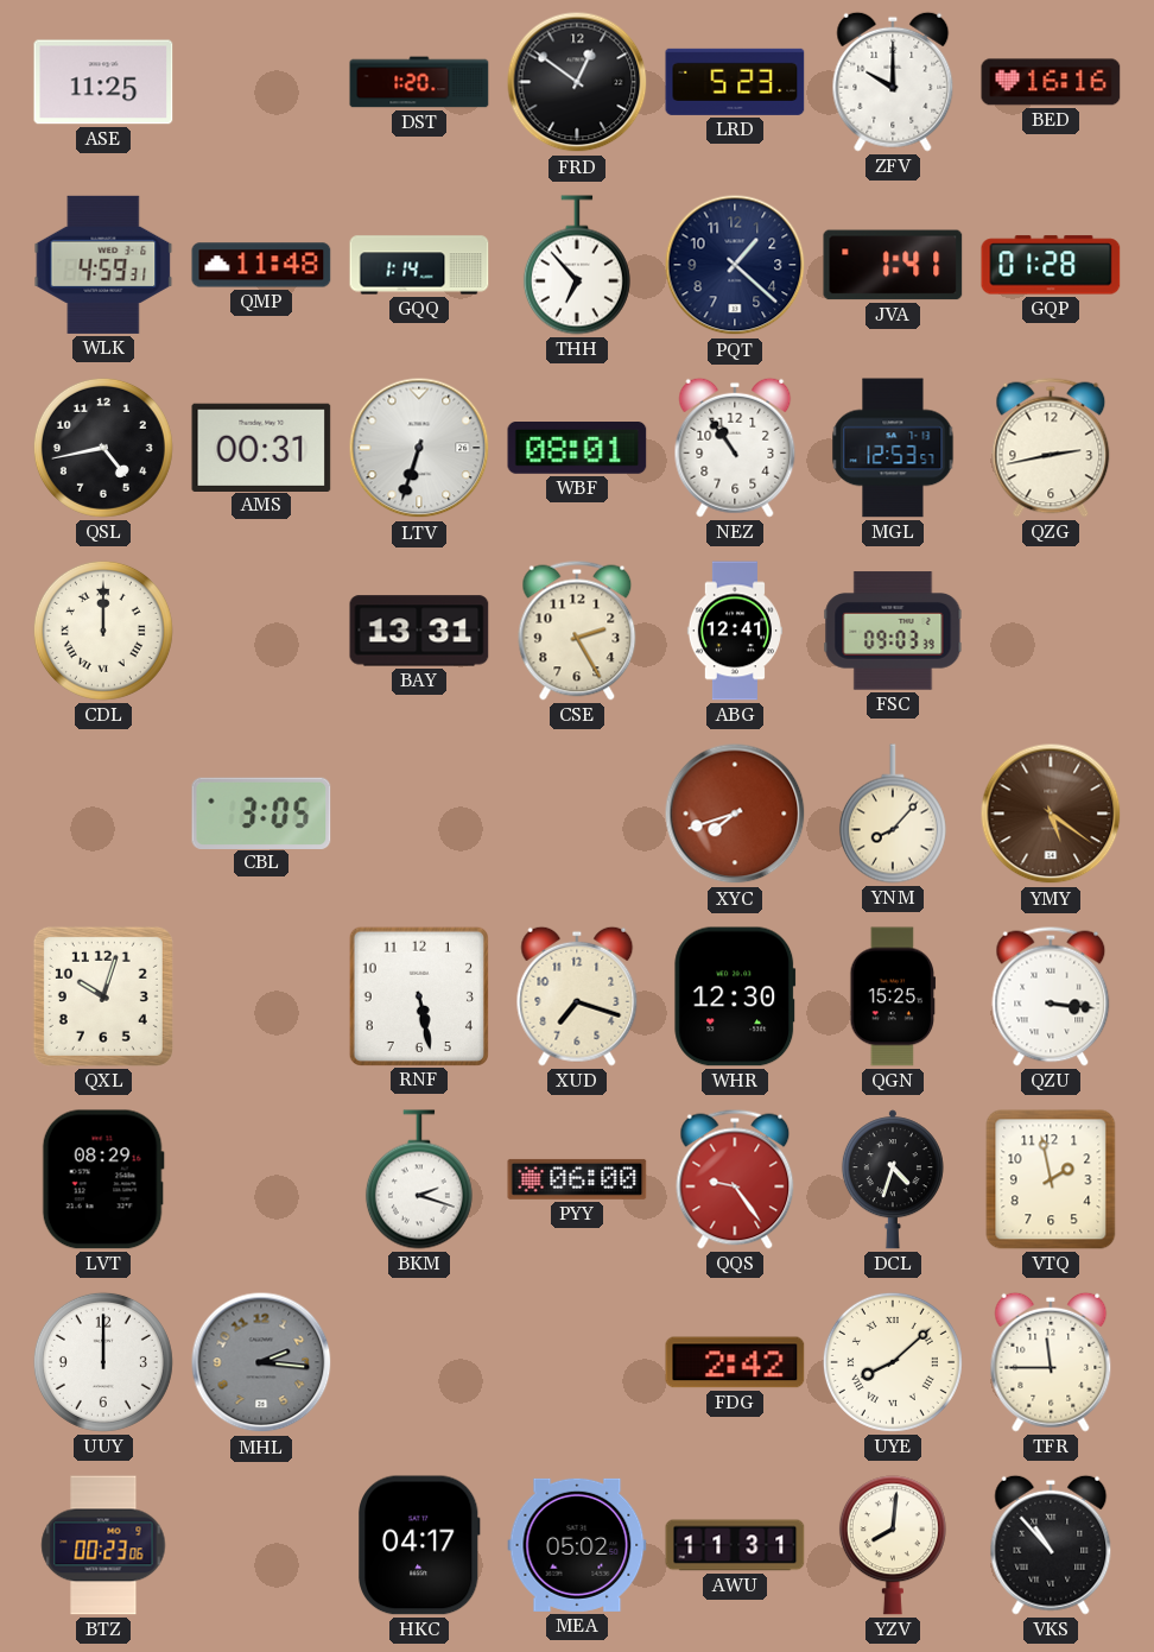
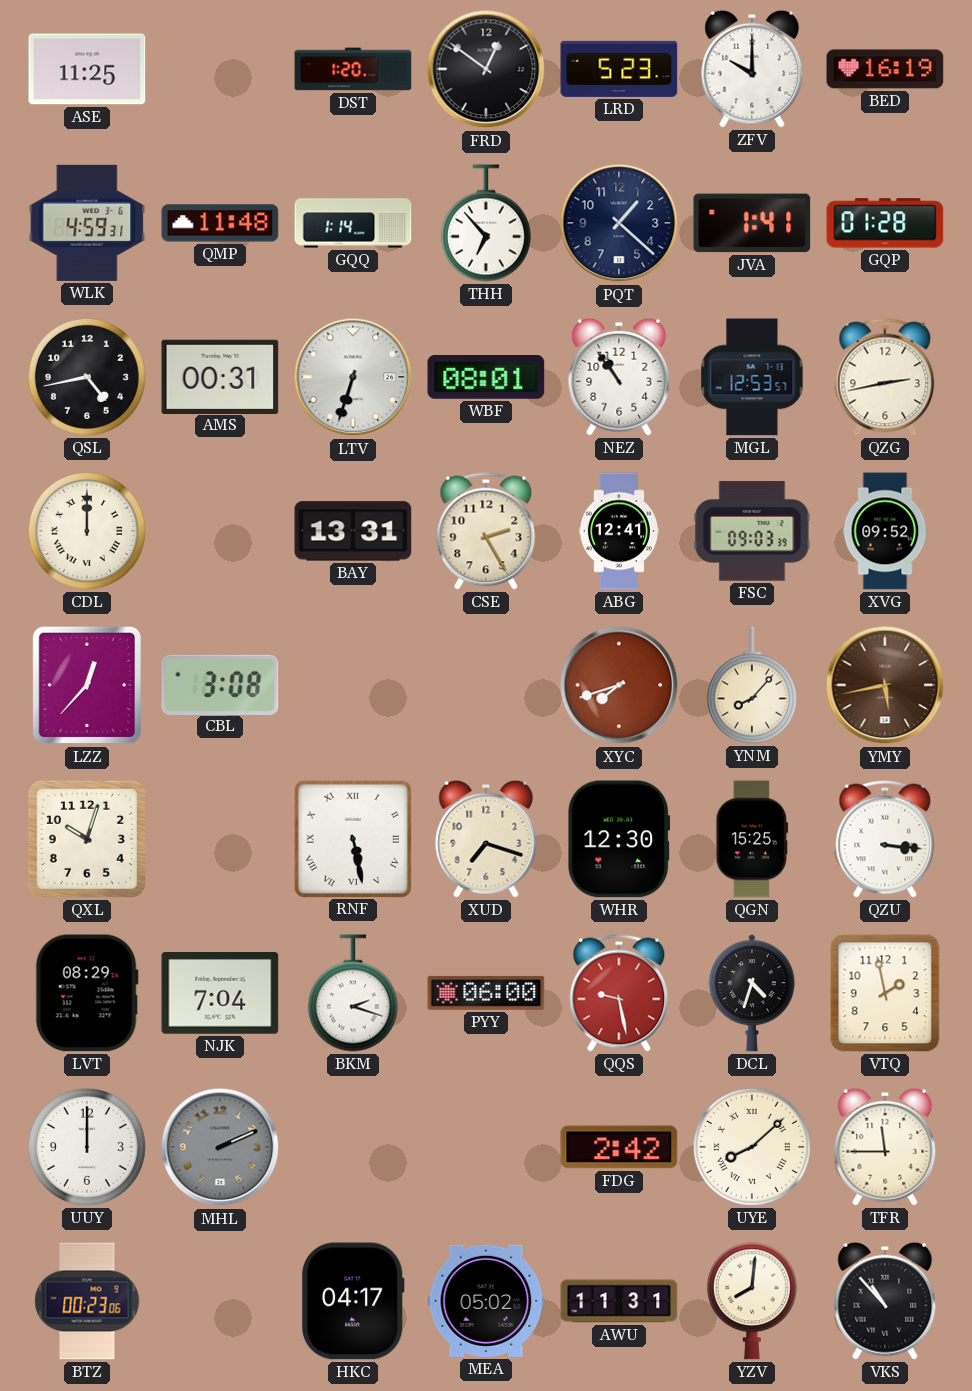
BED: 16:16 -> 16:19
XVG: none -> 09:52
LZZ: none -> 12:37
CBL: 3:05 -> 3:08
YMY: 5:21 -> 5:43
RNF numerals: Arabic -> Roman
NJK: none -> 7:04
QQS: 9:24 -> 9:28
MHL: 2:16 -> 2:11
